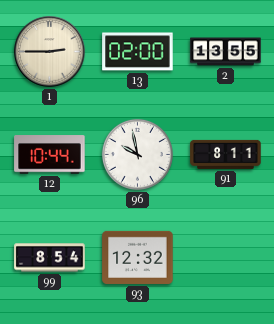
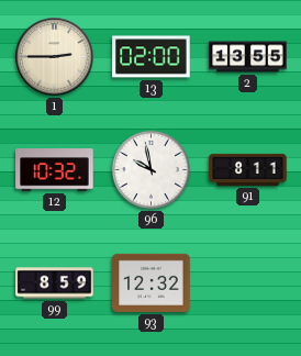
12: 10:44 -> 10:32
99: 8:54 -> 8:59
